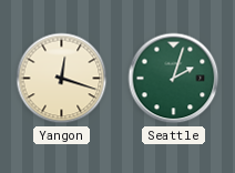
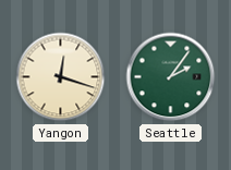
Seattle: 2:03 -> 2:06
